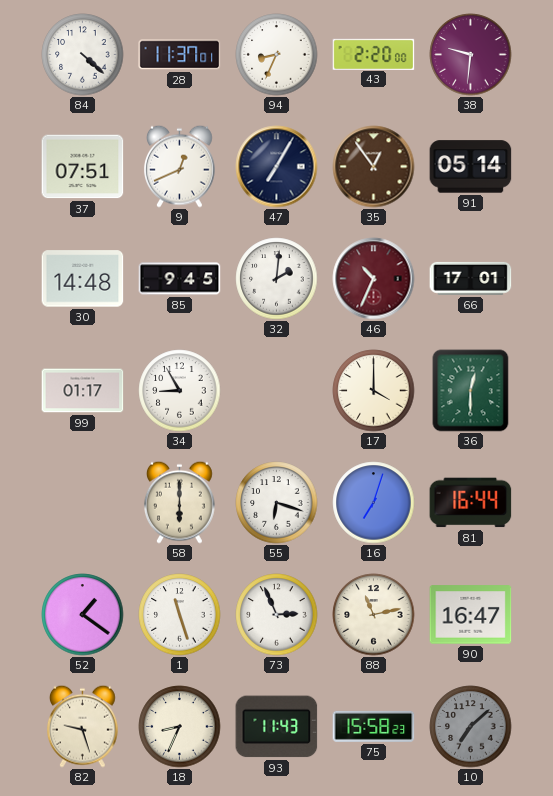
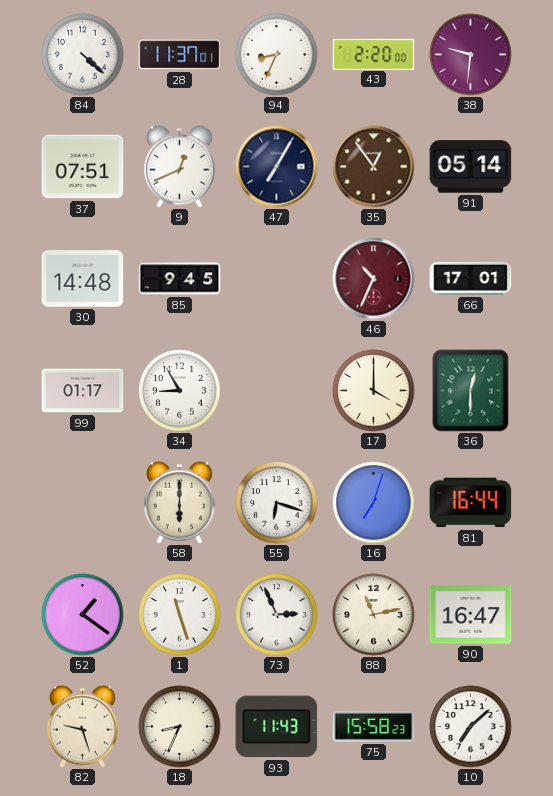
32: 2:01 -> none
10 dial: grey -> white
